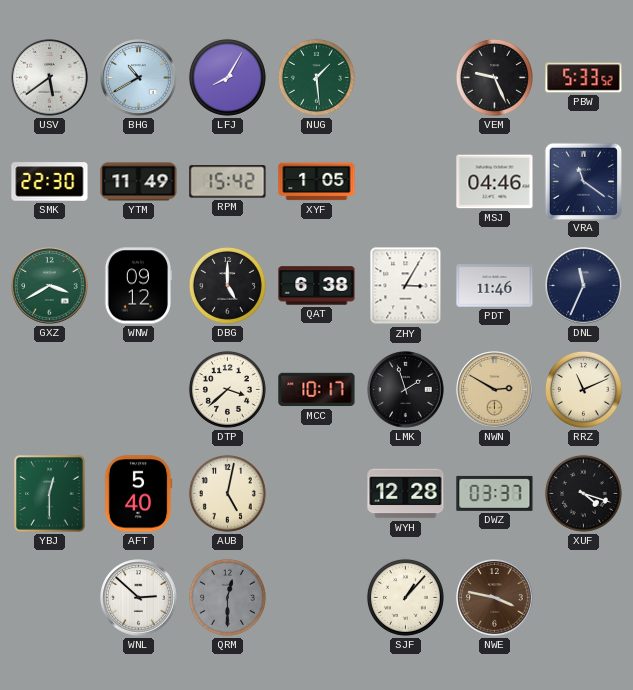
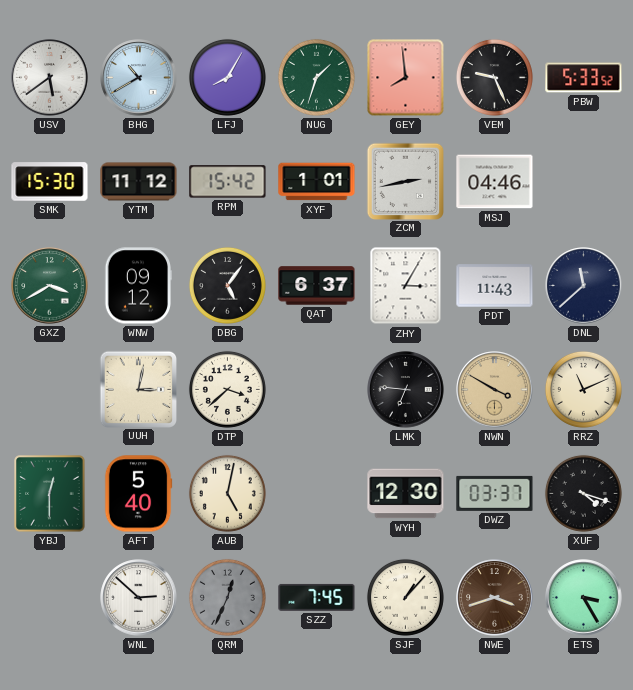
NUG: 1:29 -> 1:33
GEY: none -> 7:59
SMK: 22:30 -> 15:30
YTM: 11:49 -> 11:12
XYF: 1:05 -> 1:01
ZCM: none -> 2:43
VRA: 11:21 -> none
DBG: 5:00 -> 5:06
QAT: 6:38 -> 6:37
PDT: 11:46 -> 11:43
DNL: 11:34 -> 11:38
UUH: none -> 3:02
MCC: 10:17 -> none
LMK: 1:57 -> 6:46
NWN: 2:50 -> 3:50
WYH: 12:28 -> 12:30
QRM: 12:30 -> 12:34
SZZ: none -> 7:45
NWE: 3:47 -> 3:42
ETS: none -> 3:25
